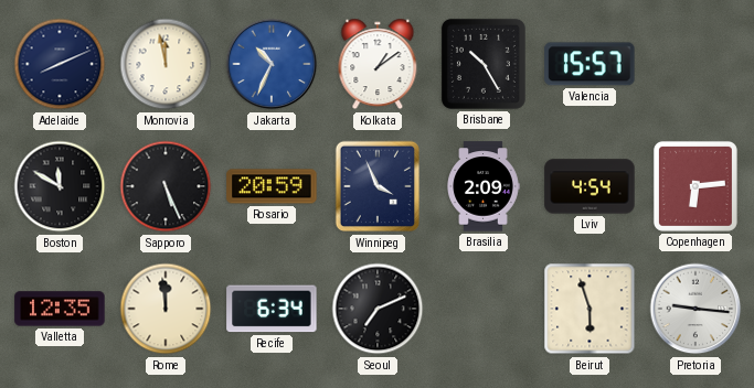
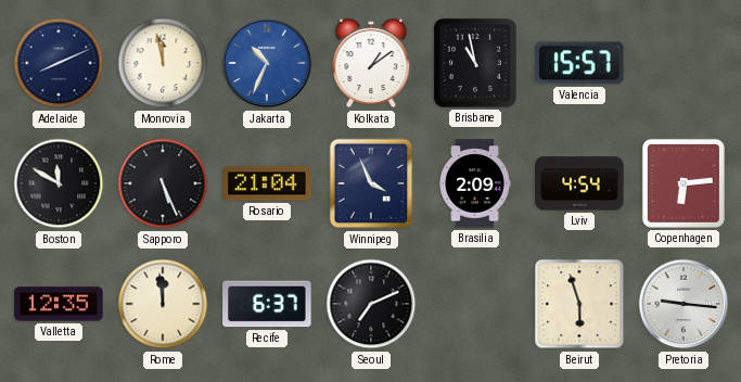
Brisbane: 10:25 -> 10:58
Rosario: 20:59 -> 21:04
Recife: 6:34 -> 6:37
